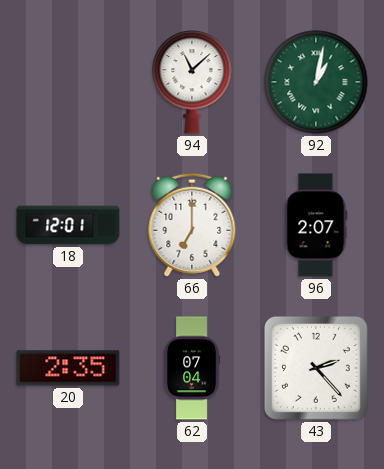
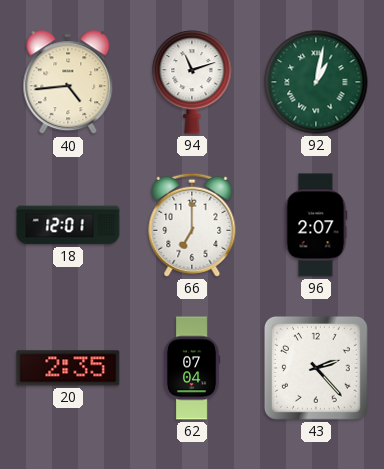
40: none -> 4:44
94: 11:08 -> 11:12
